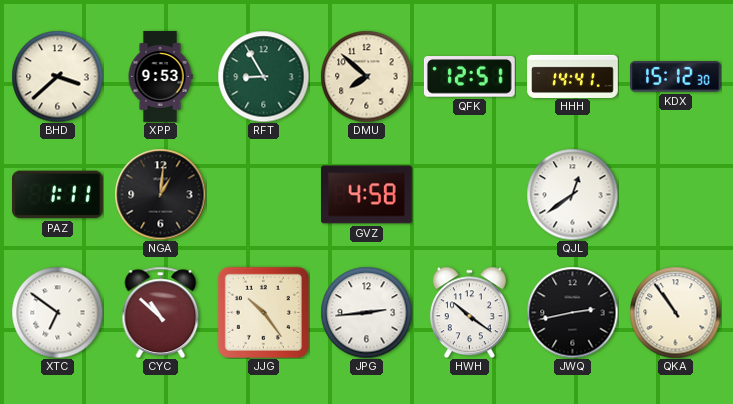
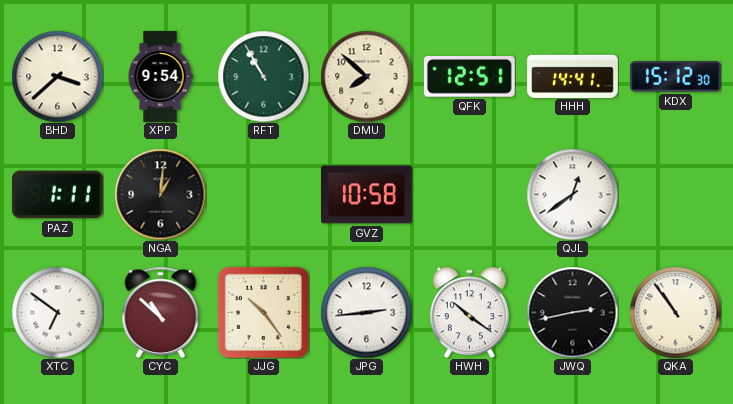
XPP: 9:53 -> 9:54
RFT: 8:55 -> 10:55
GVZ: 4:58 -> 10:58
